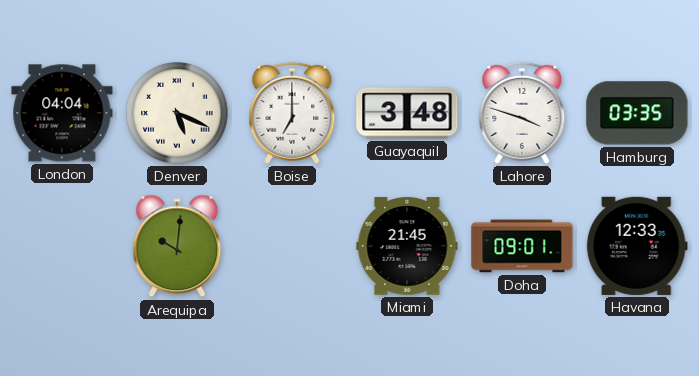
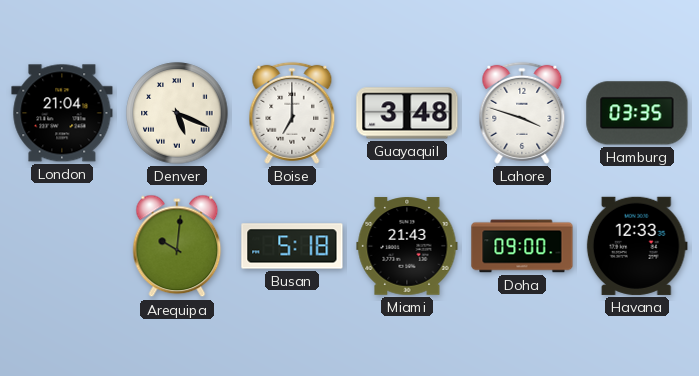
London: 04:04 -> 21:04
Busan: none -> 5:18
Miami: 21:45 -> 21:43
Doha: 09:01 -> 09:00
